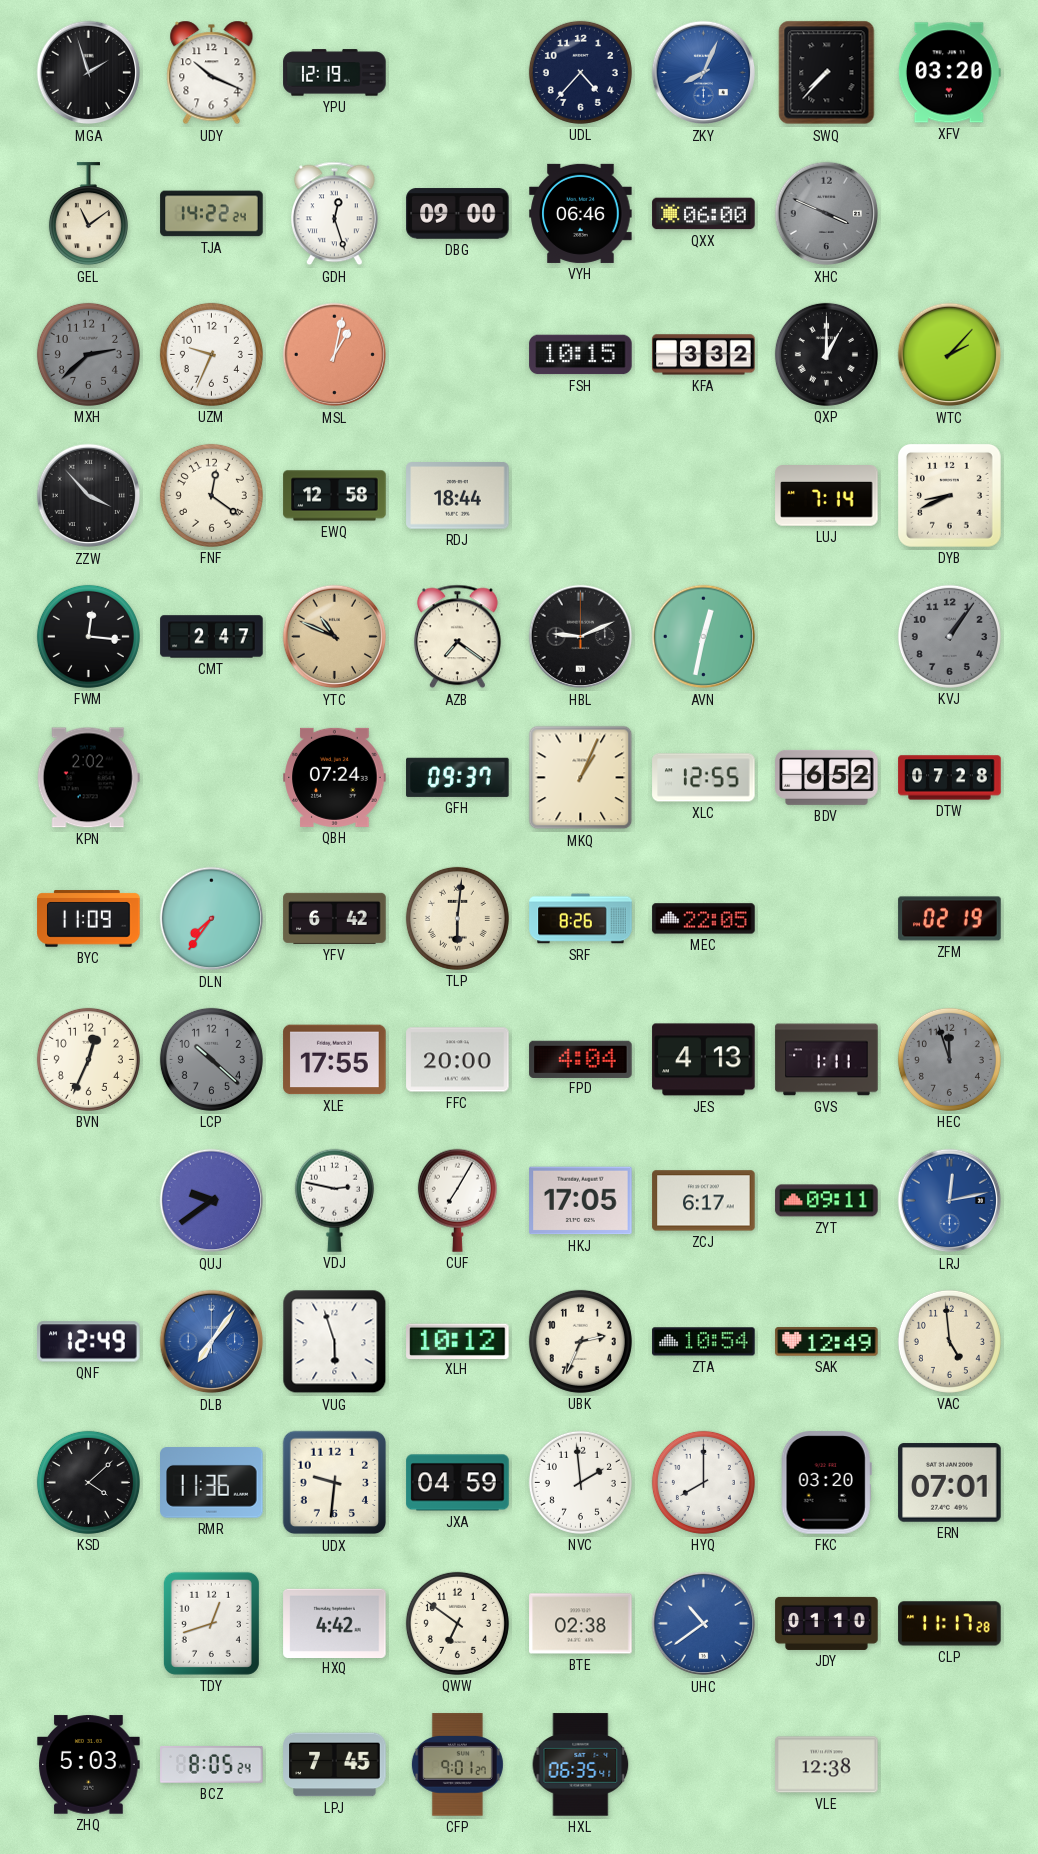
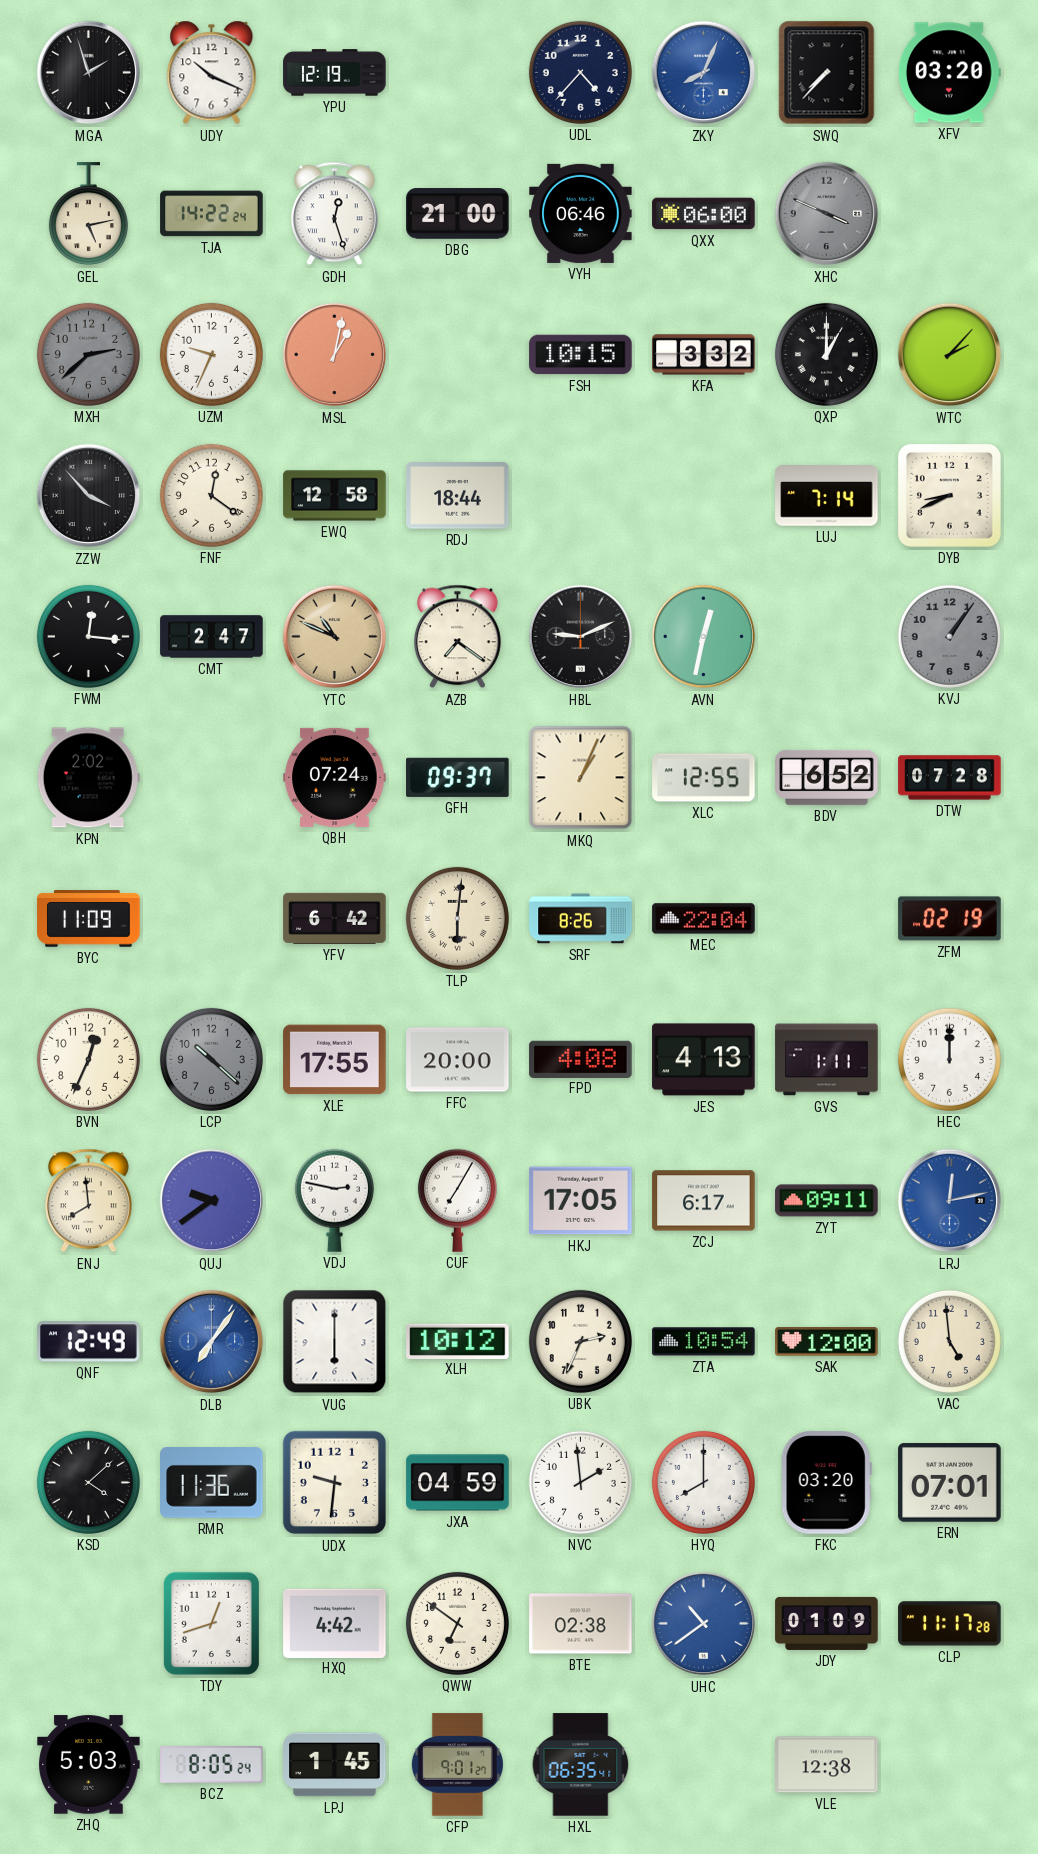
GEL: 11:09 -> 5:13
DBG: 09:00 -> 21:00
DLN: 7:36 -> none
MEC: 22:05 -> 22:04
FPD: 4:04 -> 4:08
HEC: 11:57 -> 12:00
HEC dial: grey -> white
ENJ: none -> 7:59
VUG: 5:57 -> 6:00
SAK: 12:49 -> 12:00
JDY: 01:10 -> 01:09
LPJ: 7:45 -> 1:45
